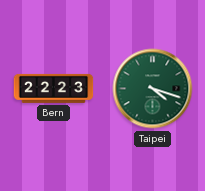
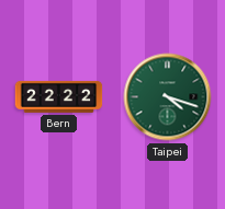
Bern: 22:23 -> 22:22
